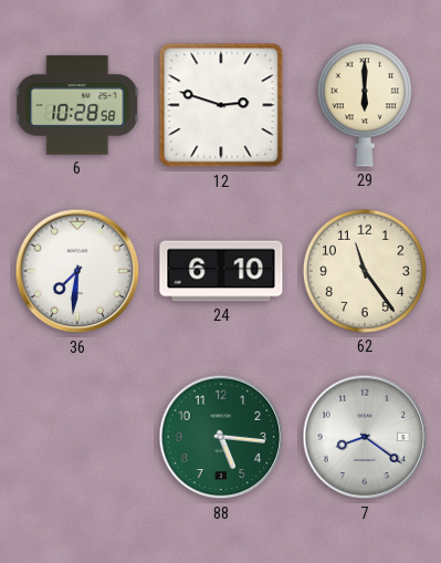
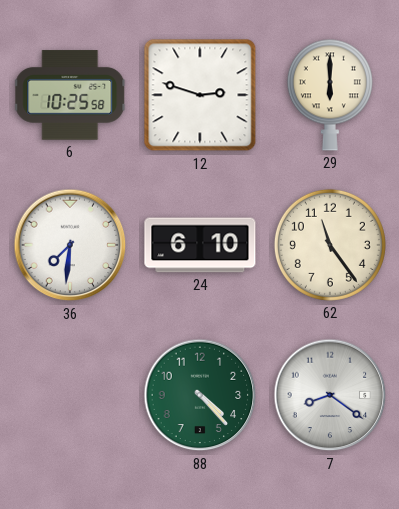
6: 10:28 -> 10:25
88: 5:16 -> 4:23
